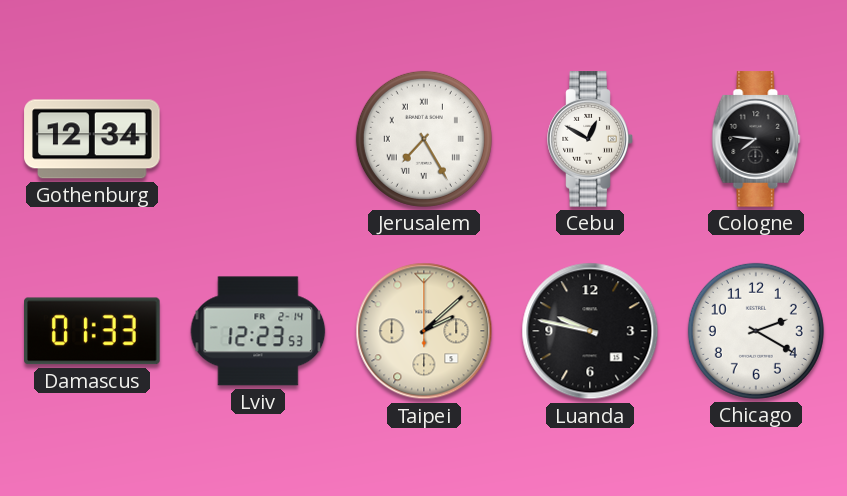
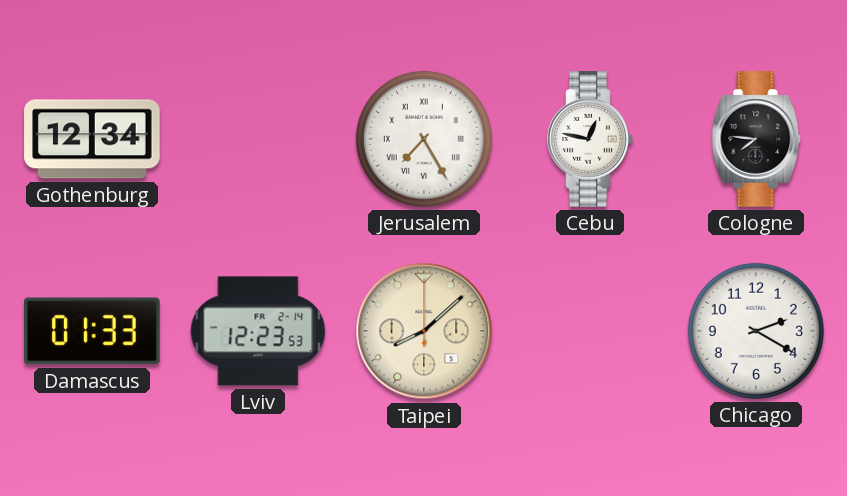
Cebu: 12:50 -> 12:47
Taipei: 2:08 -> 8:08
Luanda: 9:47 -> none
